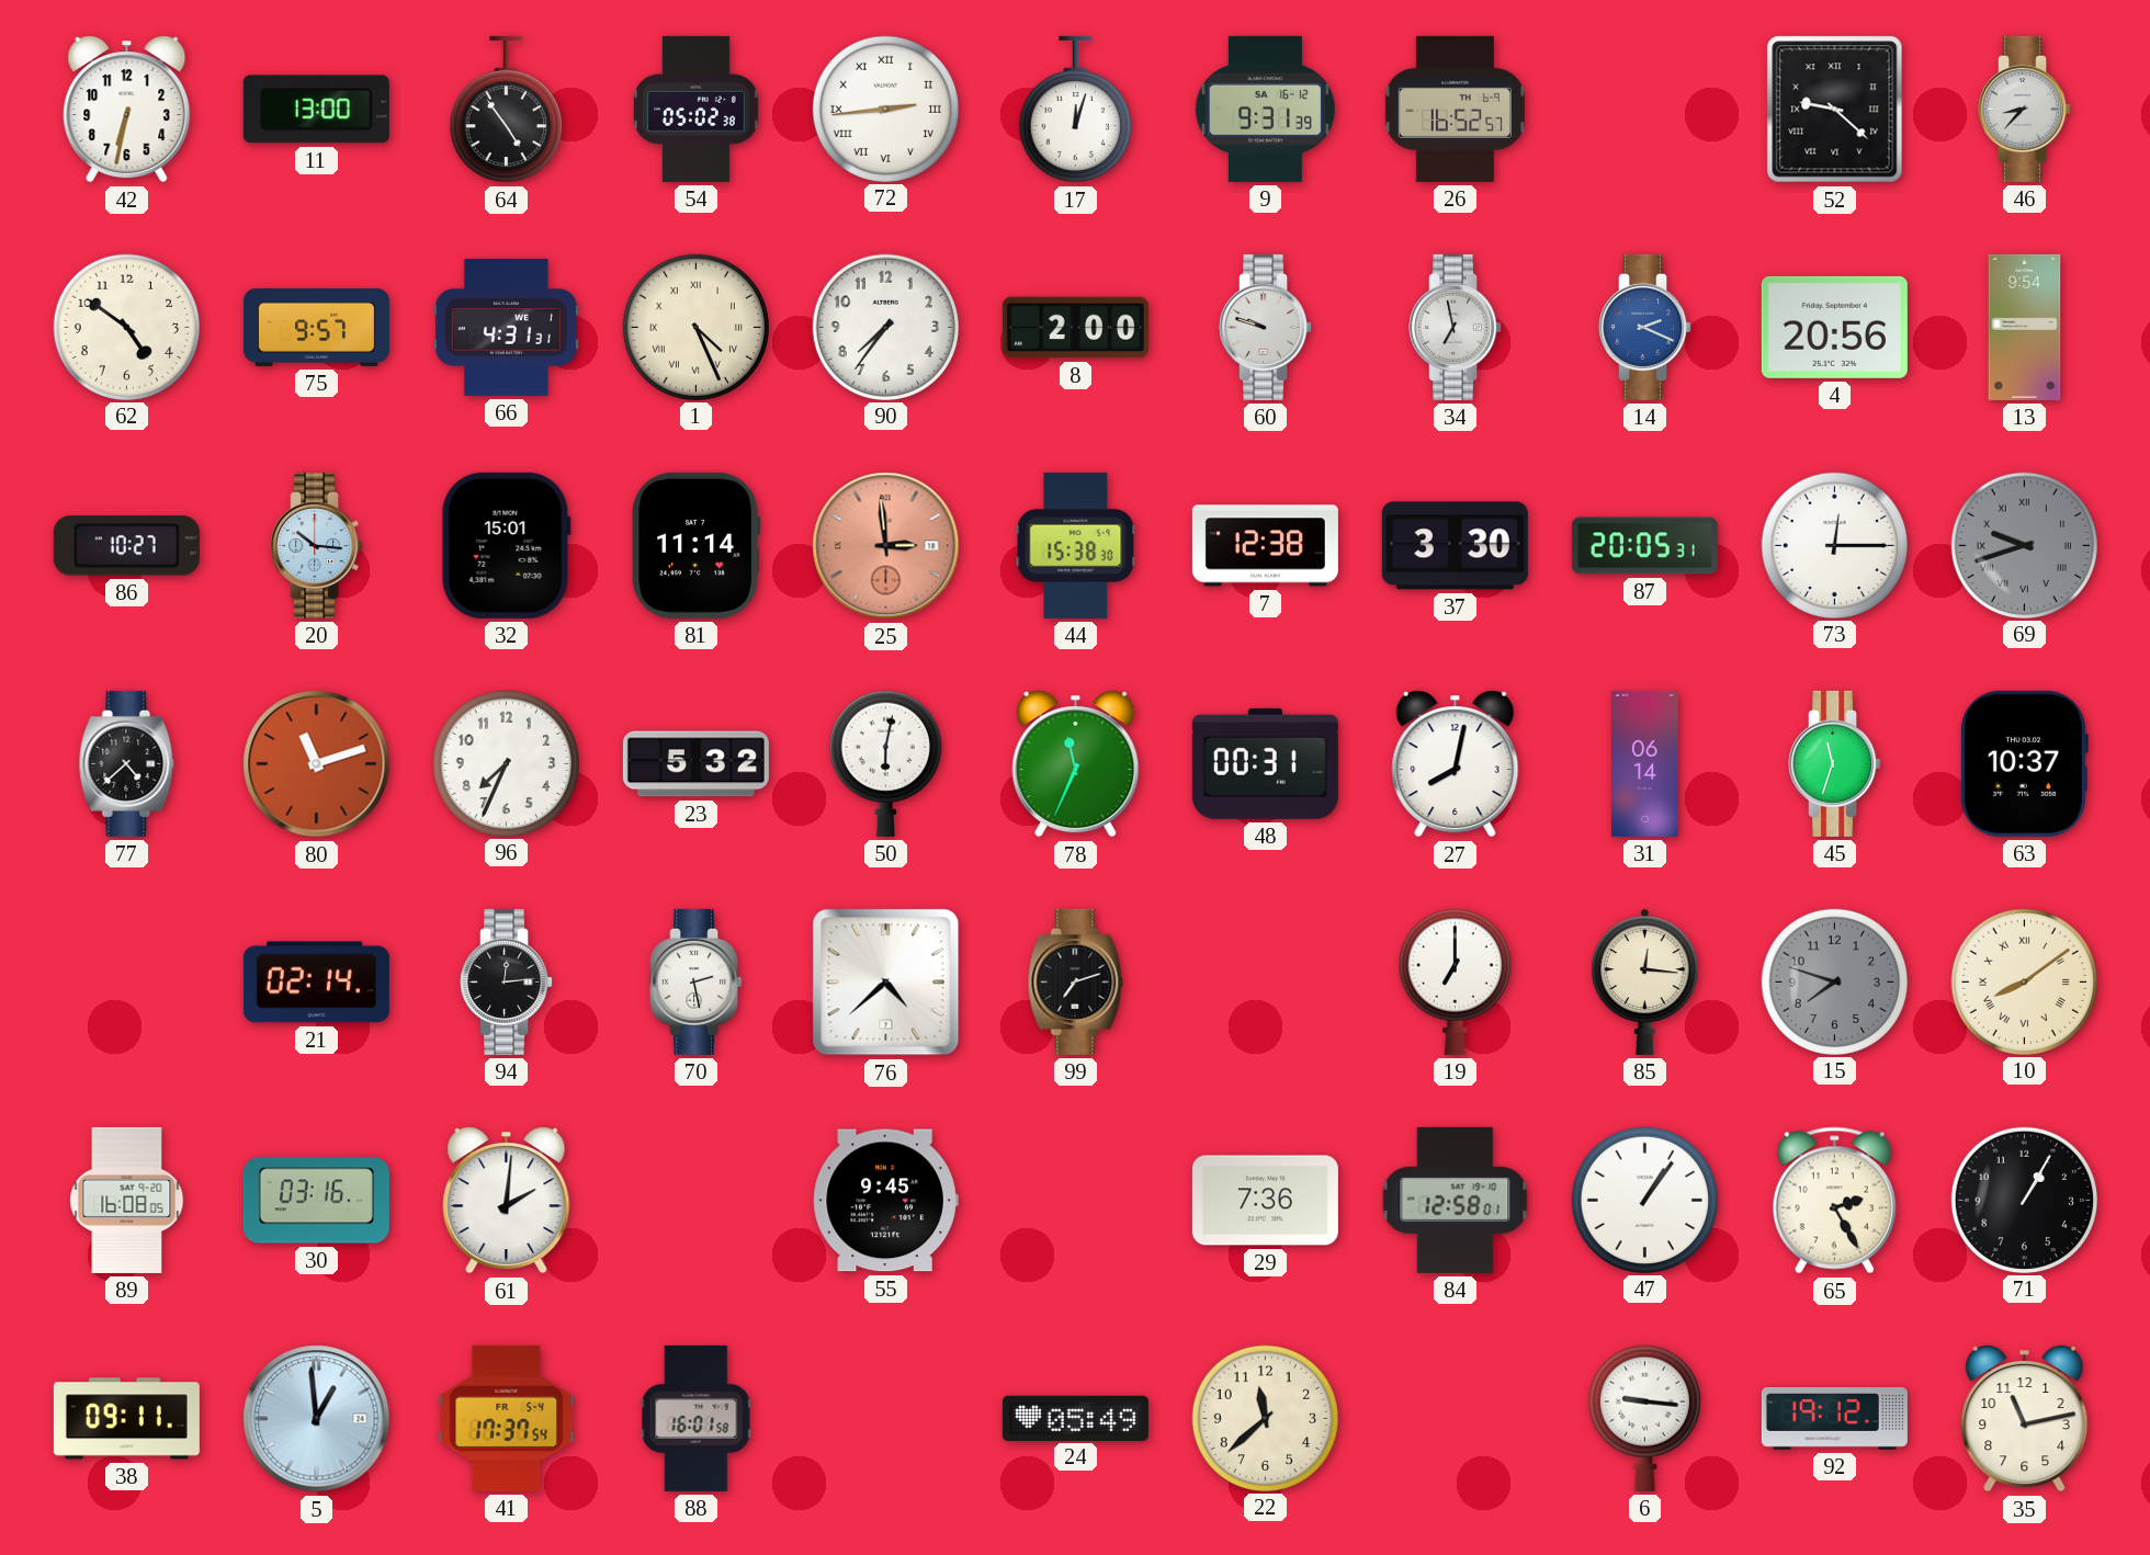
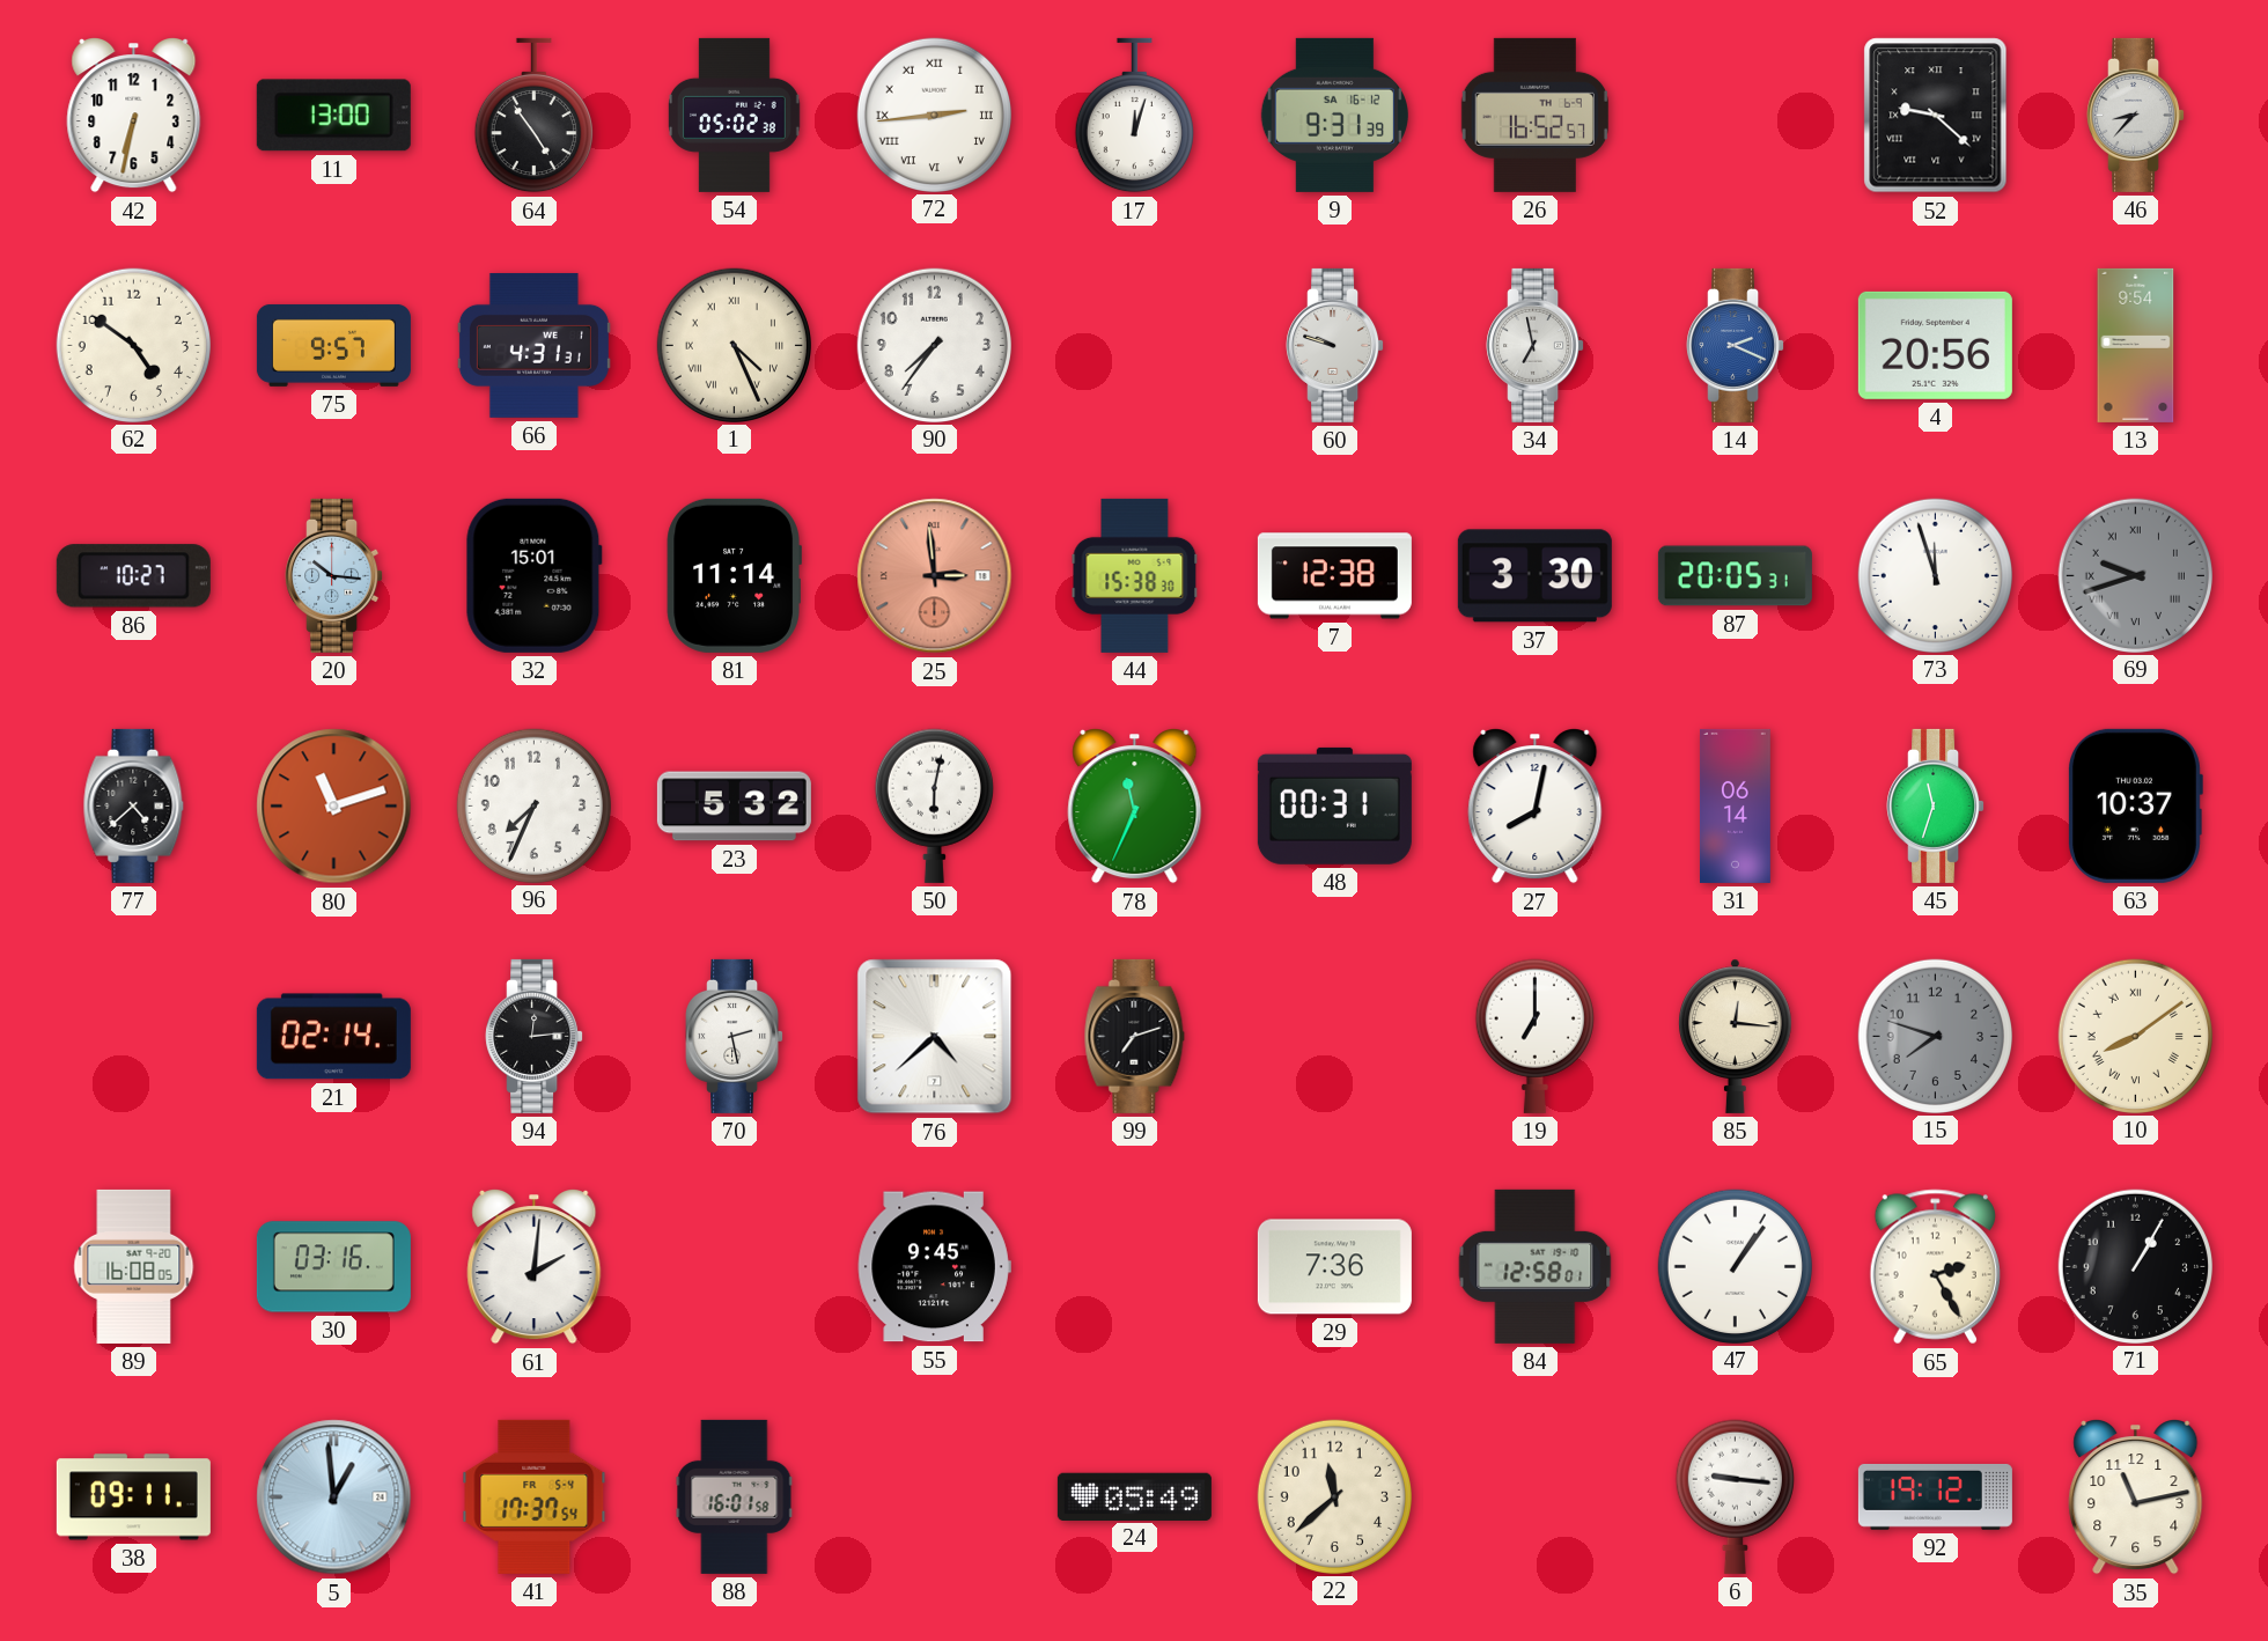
8: 2:00 -> none
73: 12:15 -> 11:57
